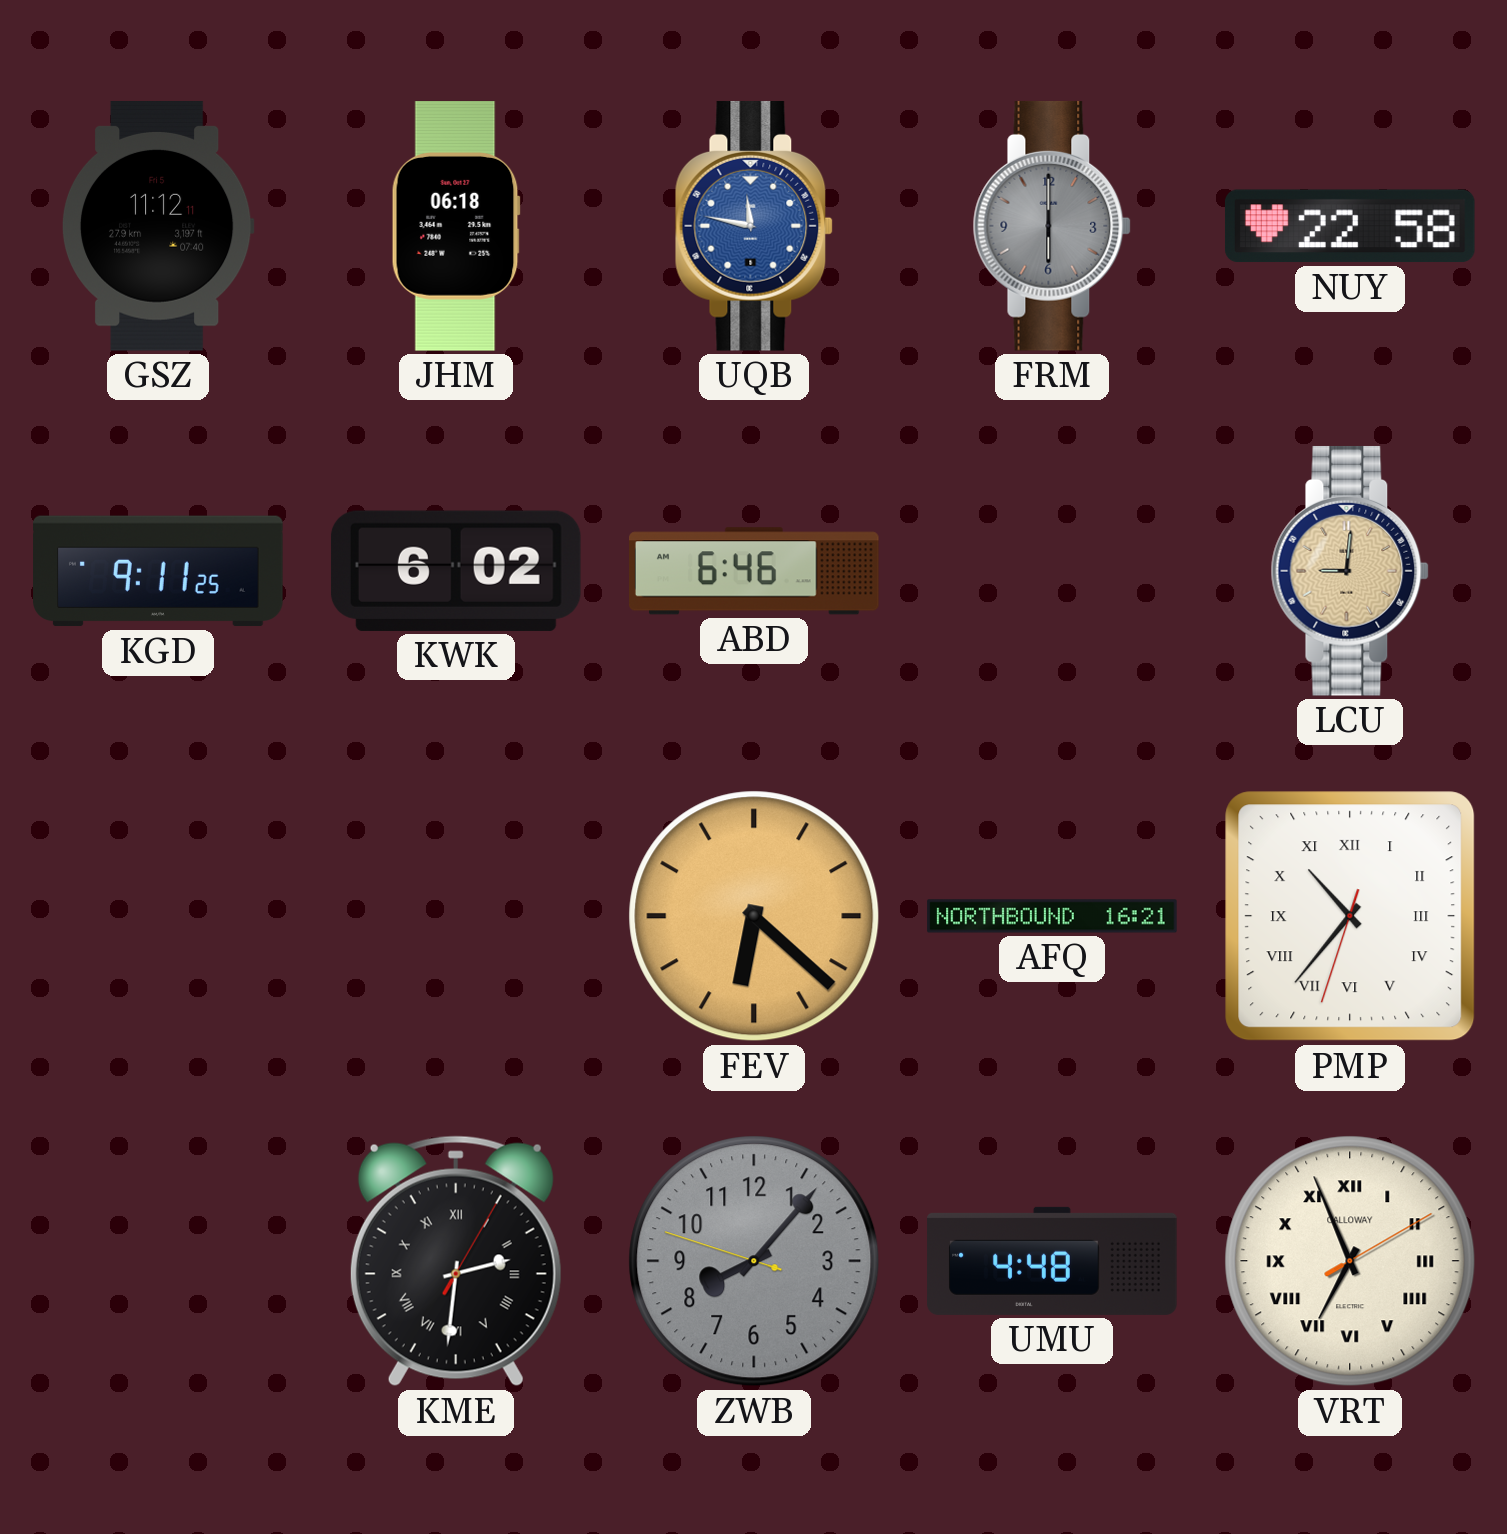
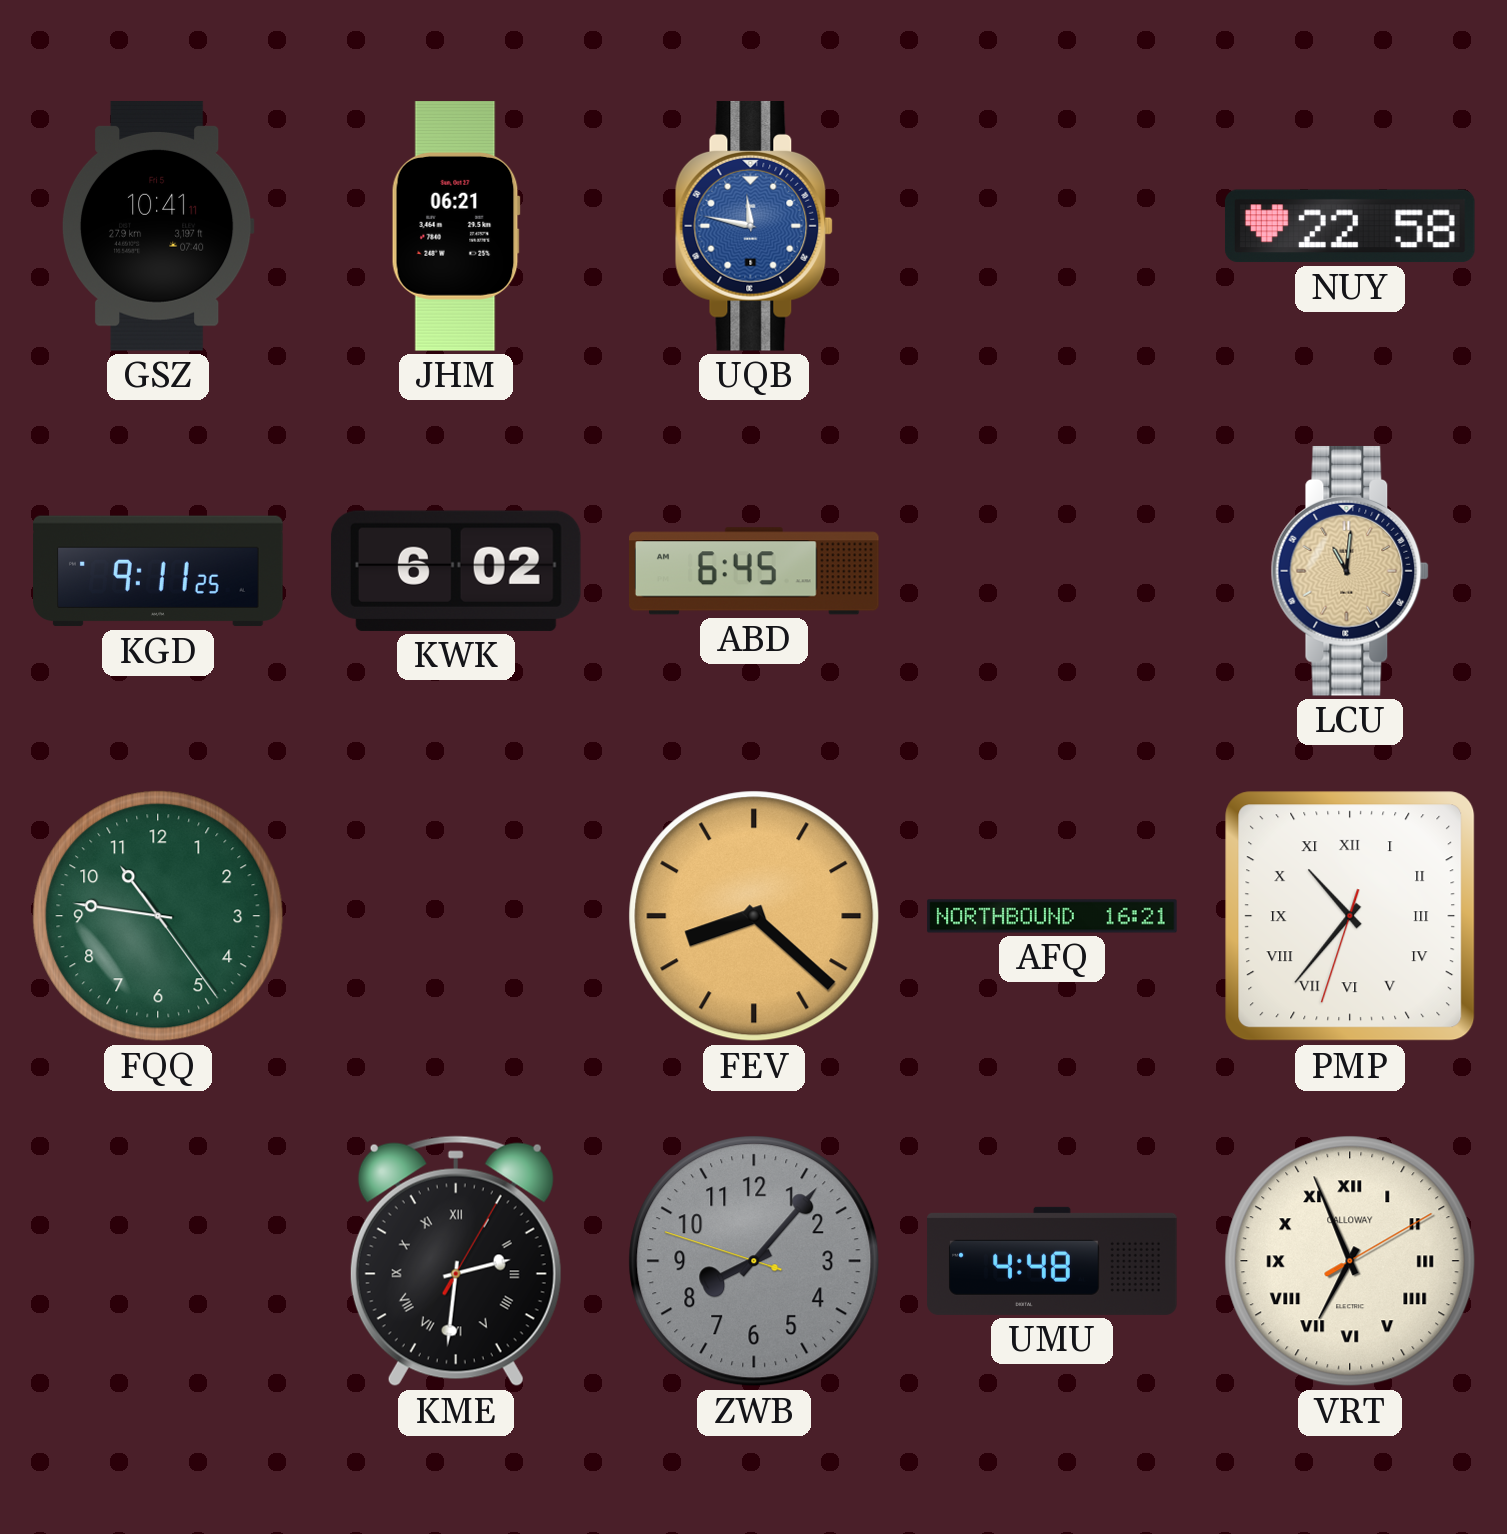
GSZ: 11:12 -> 10:41
JHM: 06:18 -> 06:21
FRM: 6:00 -> none
ABD: 6:46 -> 6:45
LCU: 9:01 -> 11:01
FQQ: none -> 10:46
FEV: 6:22 -> 8:22
